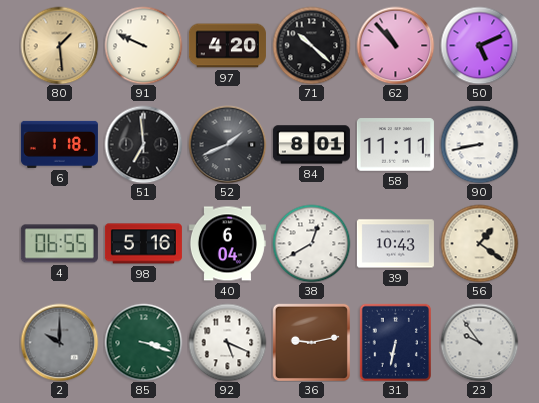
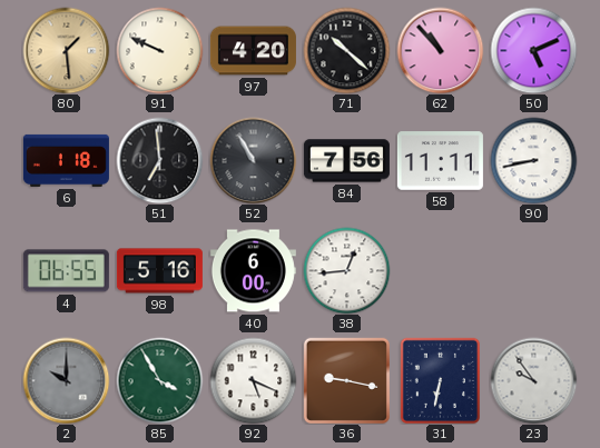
52: 1:41 -> 10:55
84: 8:01 -> 7:56
40: 6:04 -> 6:00
38: 12:40 -> 12:44
39: 10:43 -> none
56: 1:21 -> none
85: 3:18 -> 3:55
36: 9:13 -> 9:17
